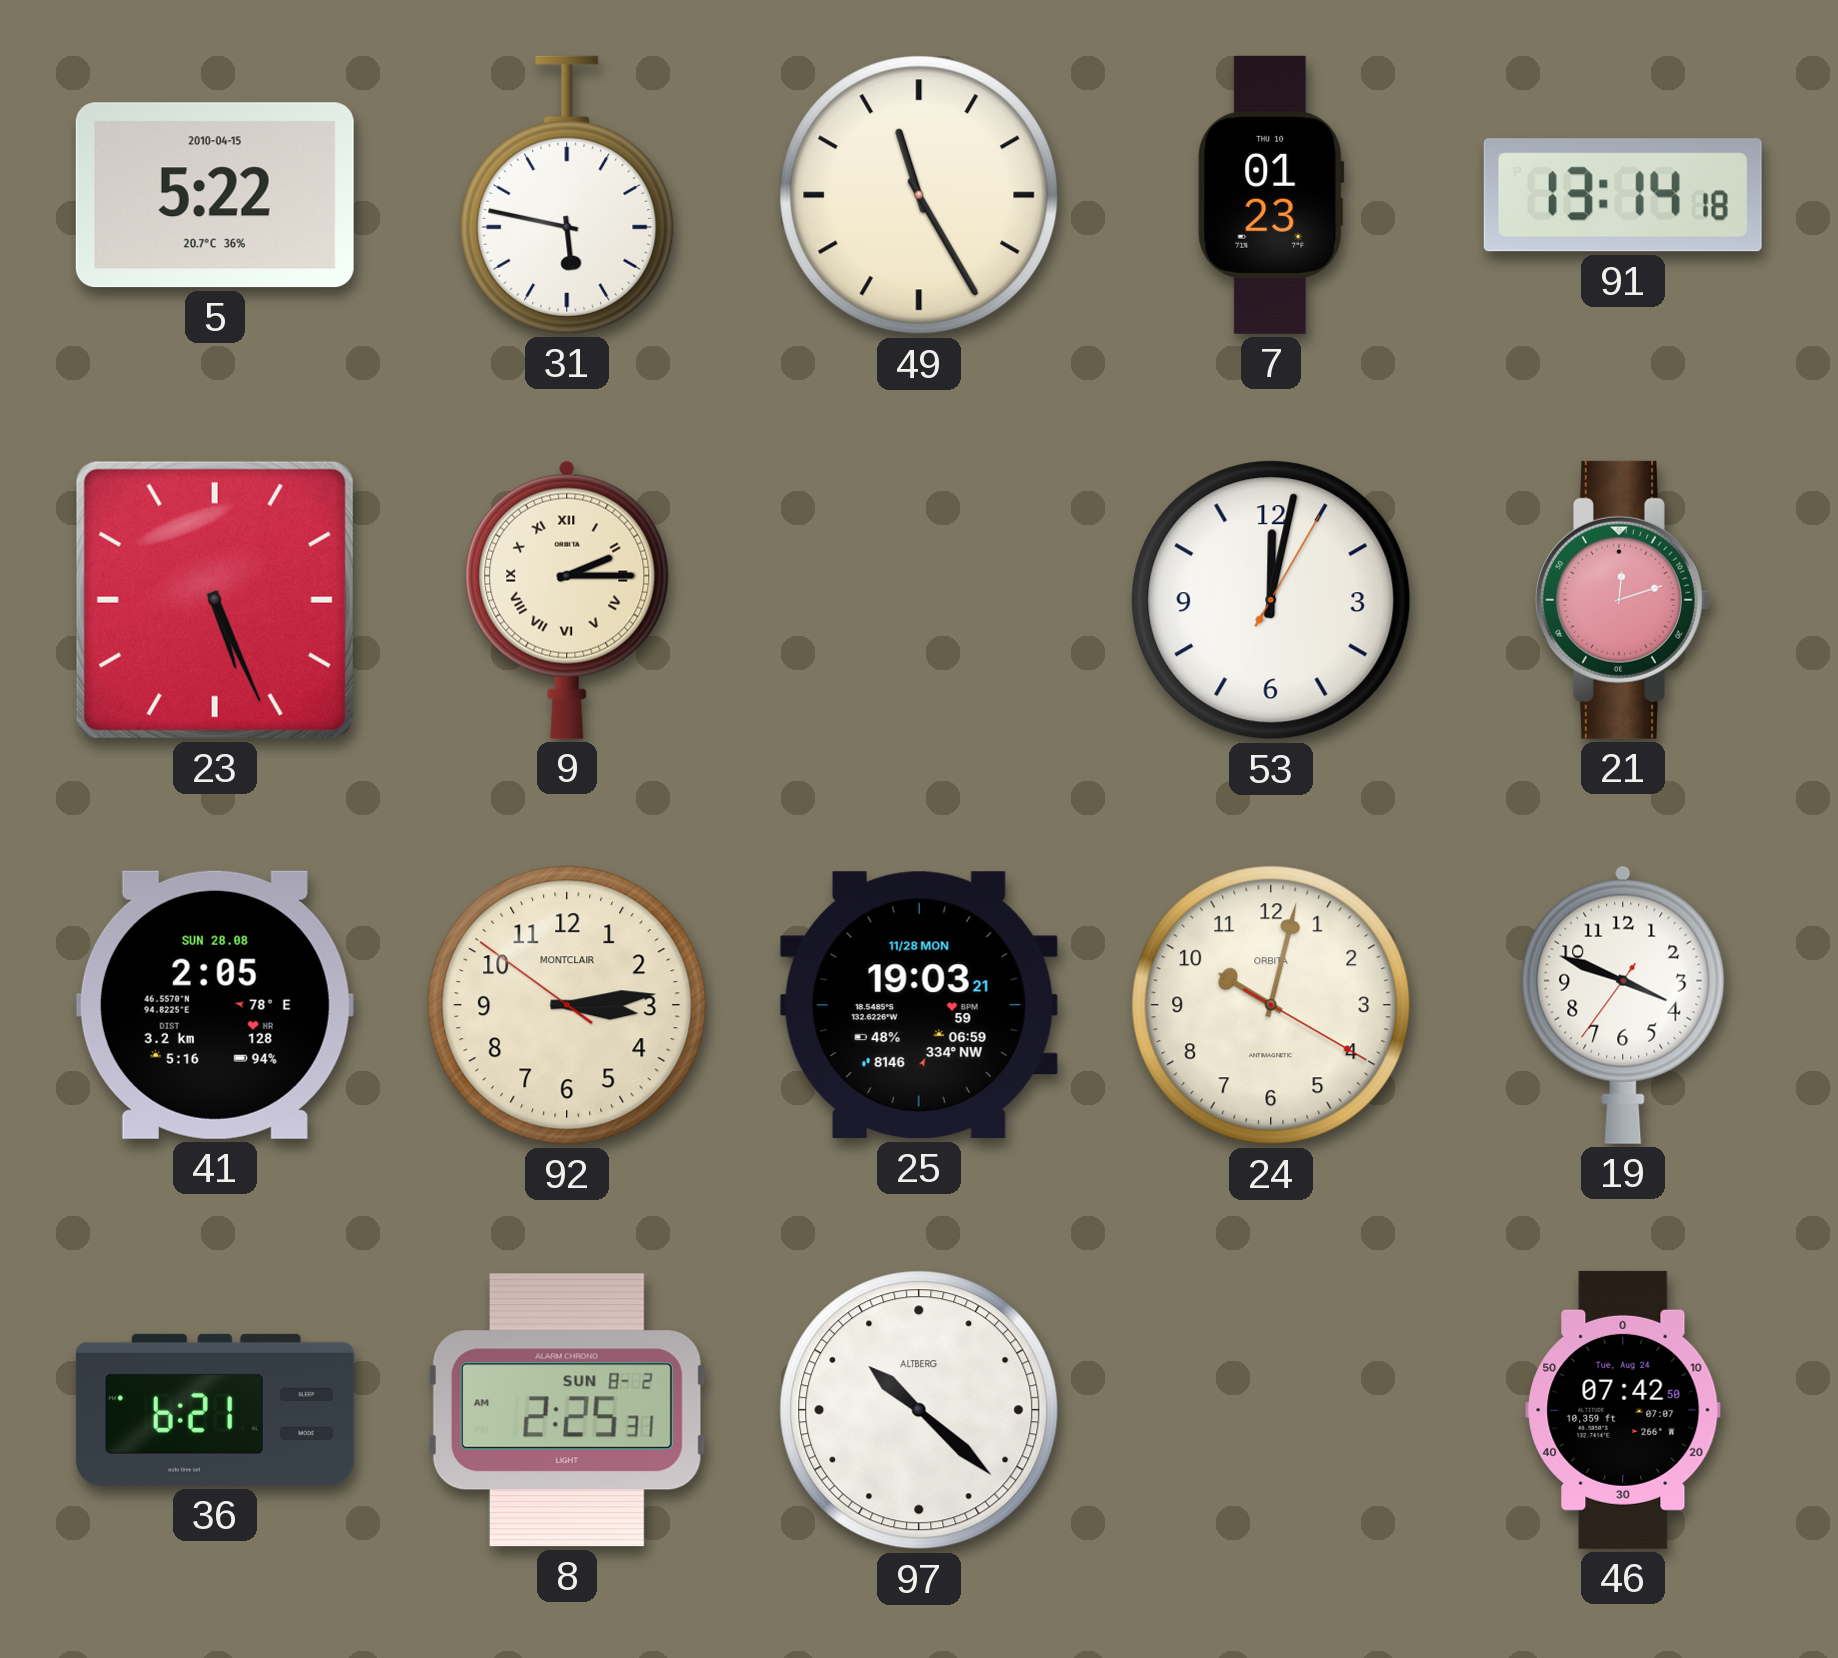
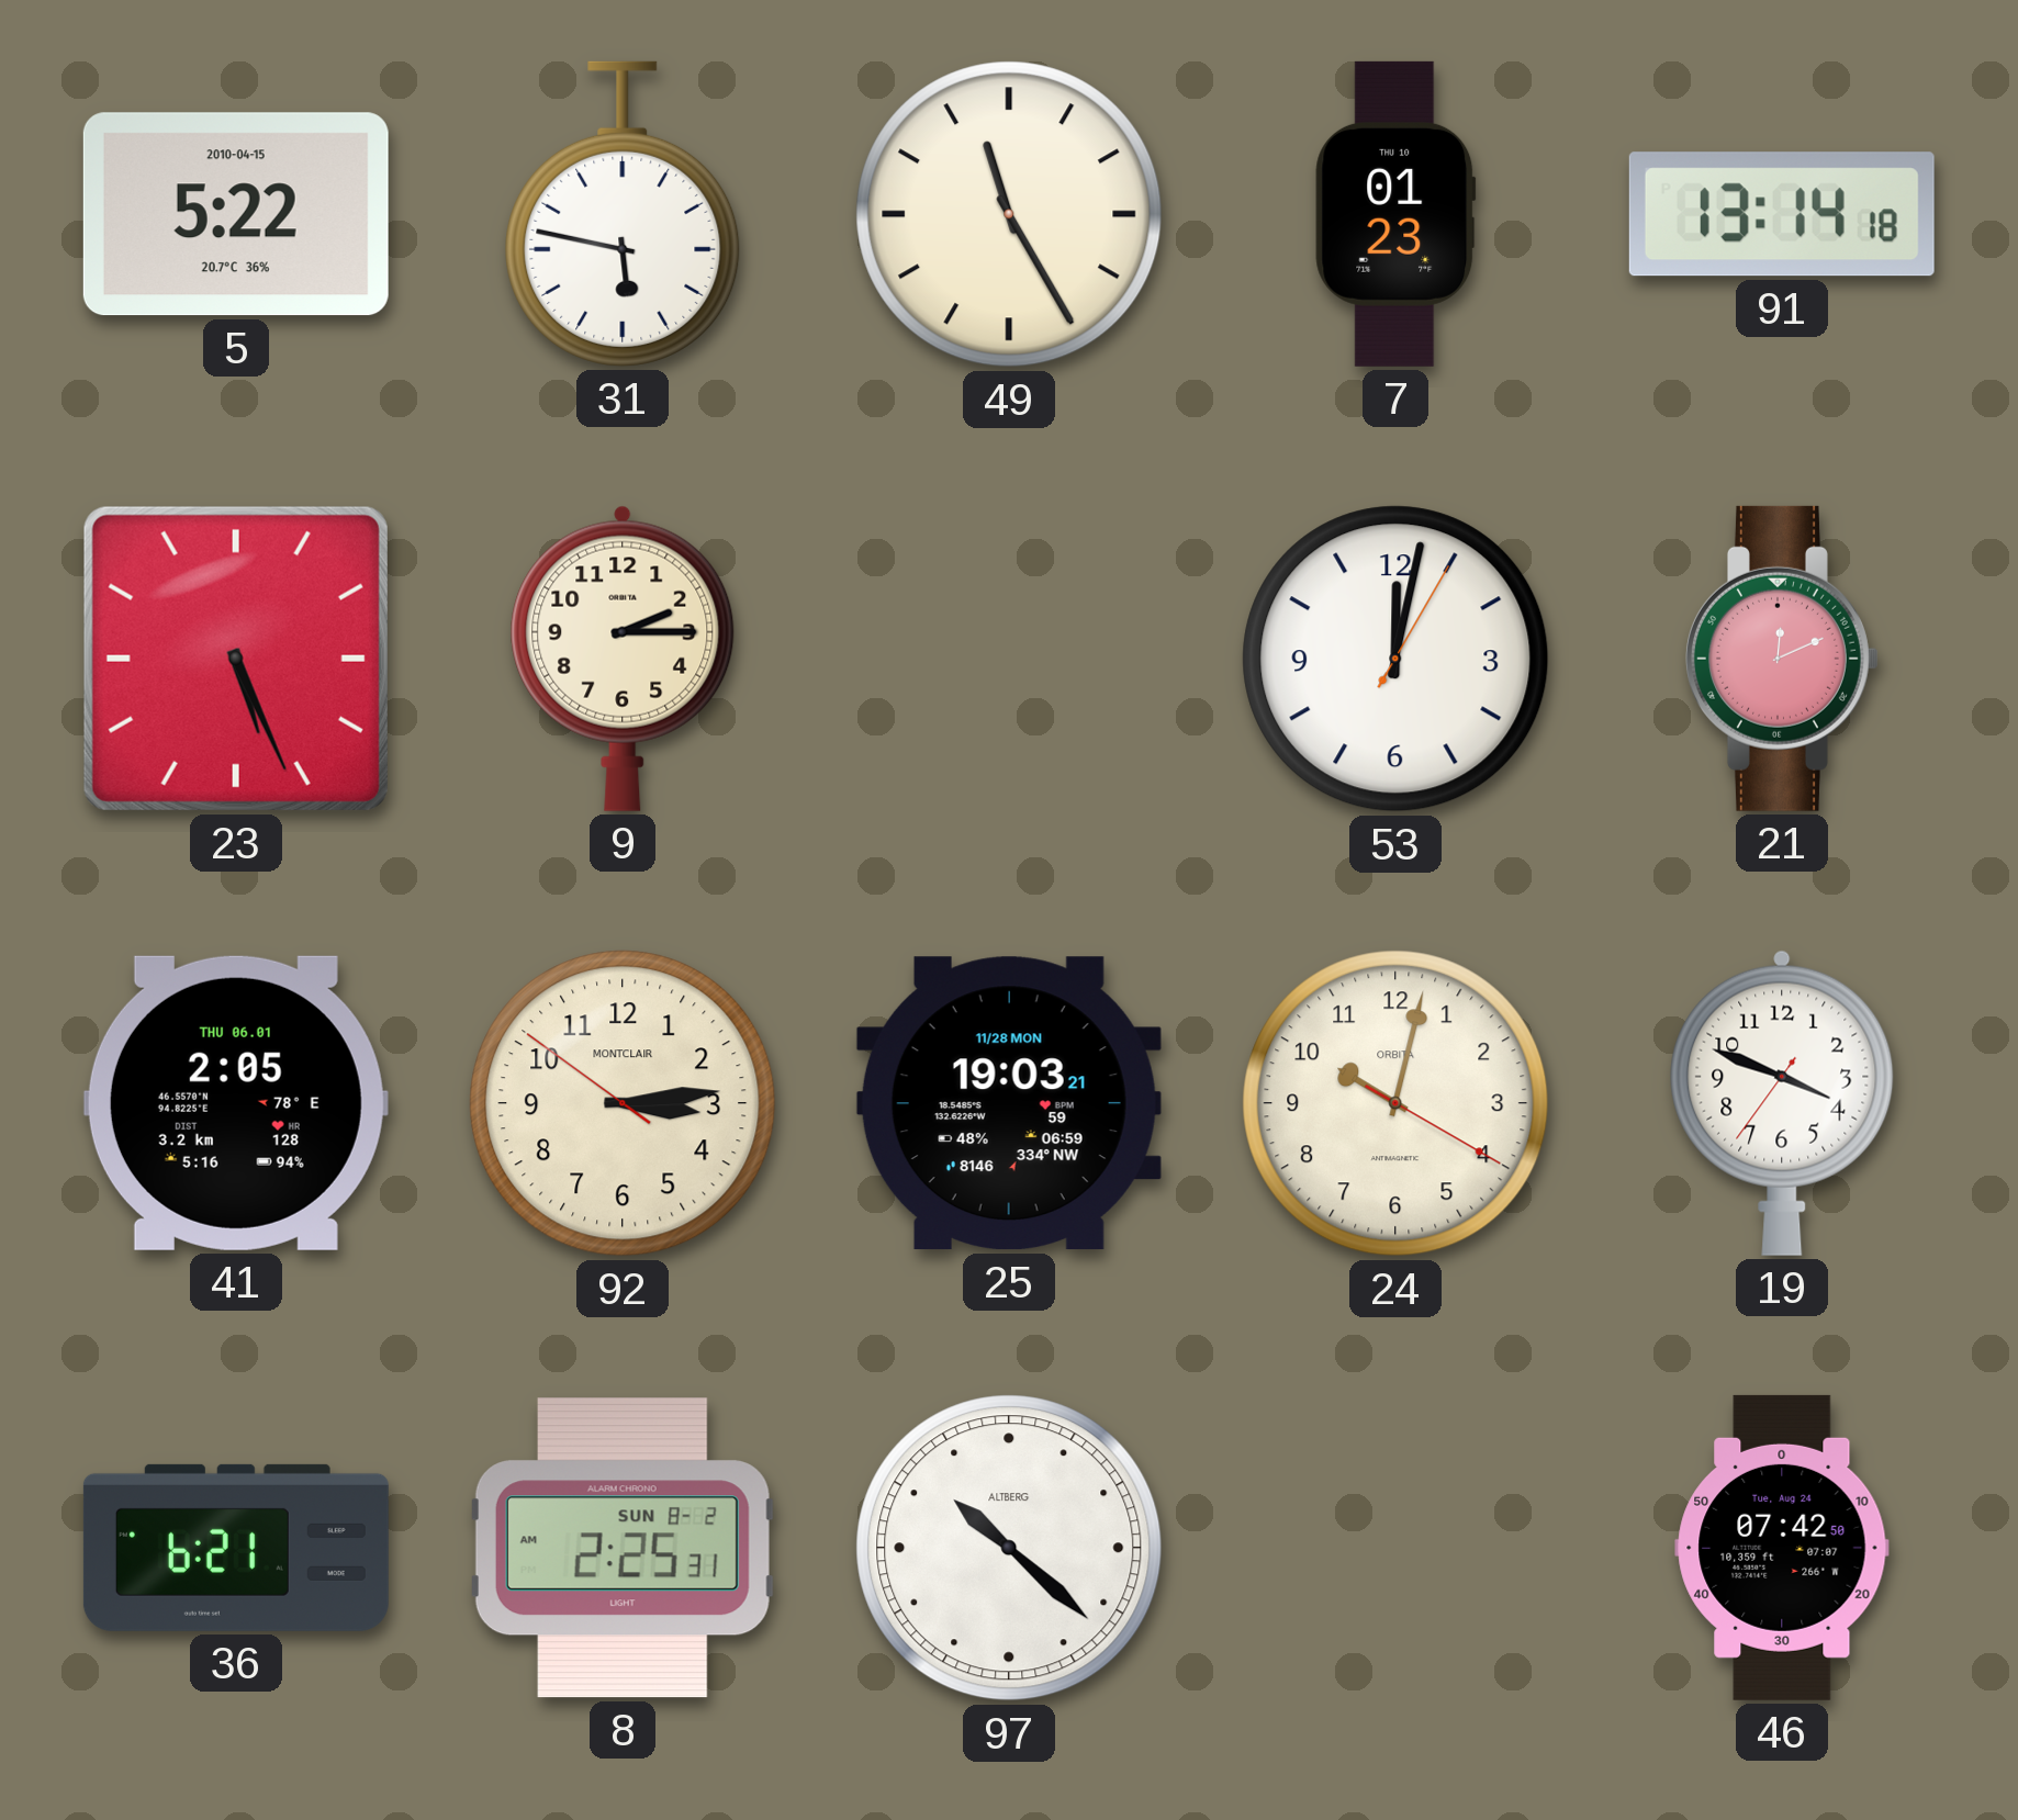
9 numerals: Roman -> Arabic
21: 12:12 -> 12:11
41 date: SUN 28.08 -> THU 06.01
